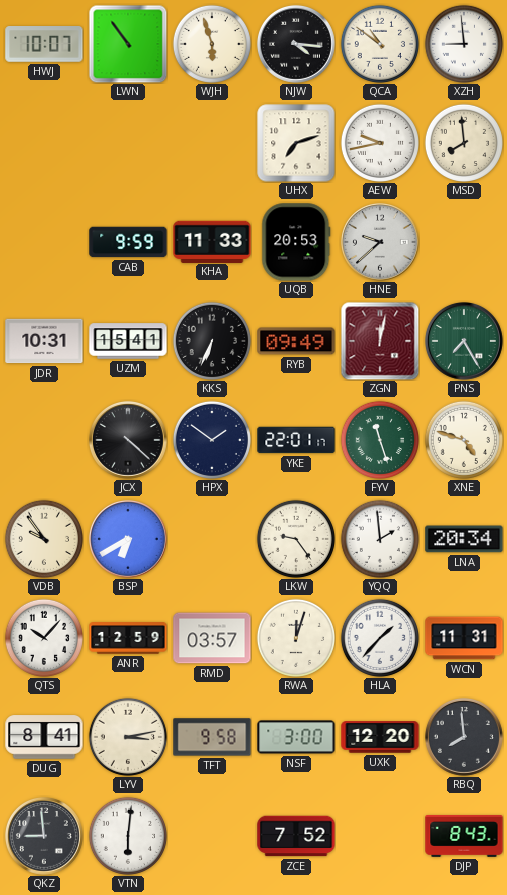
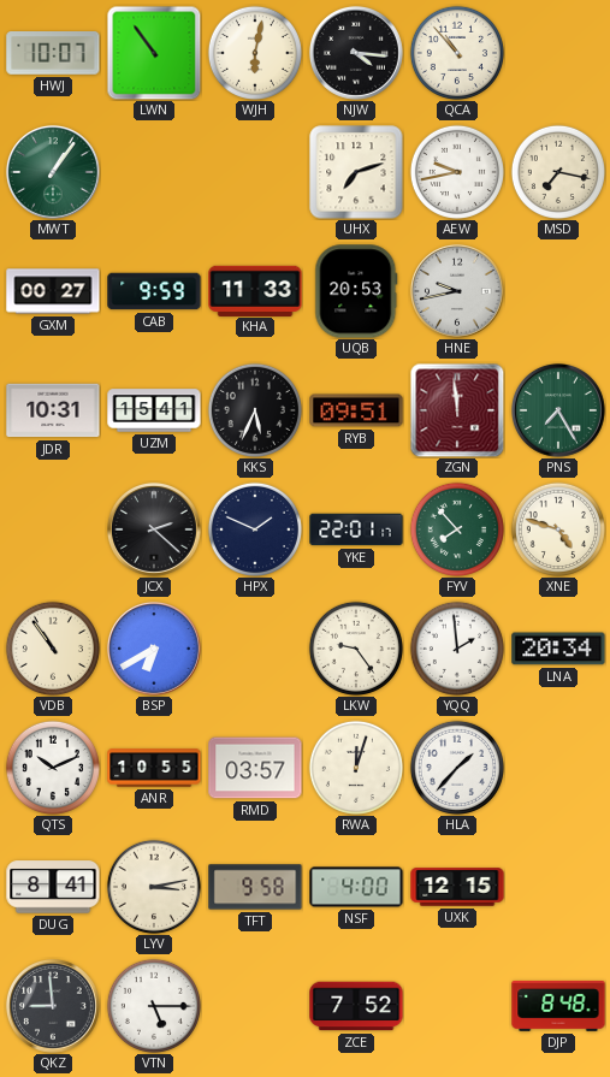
WJH: 5:57 -> 6:02
QCA: 10:51 -> 10:53
XZH: 8:59 -> none
MWT: none -> 1:06
MSD: 7:59 -> 7:17
GXM: none -> 00:27
HNE: 9:38 -> 9:43
KKS: 6:34 -> 5:34
RYB: 09:49 -> 09:51
ZGN: 12:02 -> 11:59
JCX: 4:22 -> 2:22
HPX: 1:51 -> 1:49
FYV: 11:27 -> 7:53
VDB: 9:54 -> 10:54
QTS: 10:07 -> 10:11
ANR: 12:59 -> 10:55
WCN: 11:31 -> none
NSF: 3:00 -> 4:00
UXK: 12:20 -> 12:15
RBQ: 7:59 -> none
VTN: 6:01 -> 5:15
DJP: 8:43 -> 8:48
